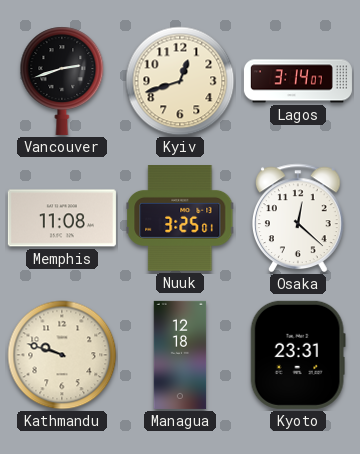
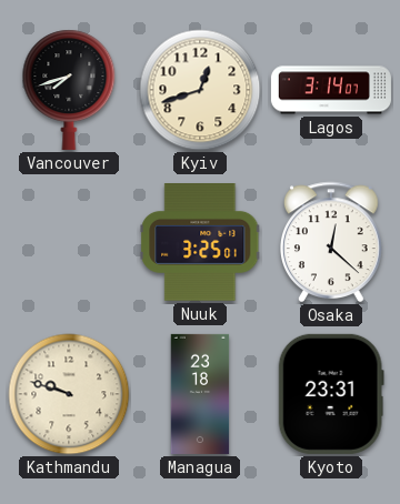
Vancouver: 2:42 -> 7:42
Memphis: 11:08 -> none
Managua: 12:18 -> 23:18
